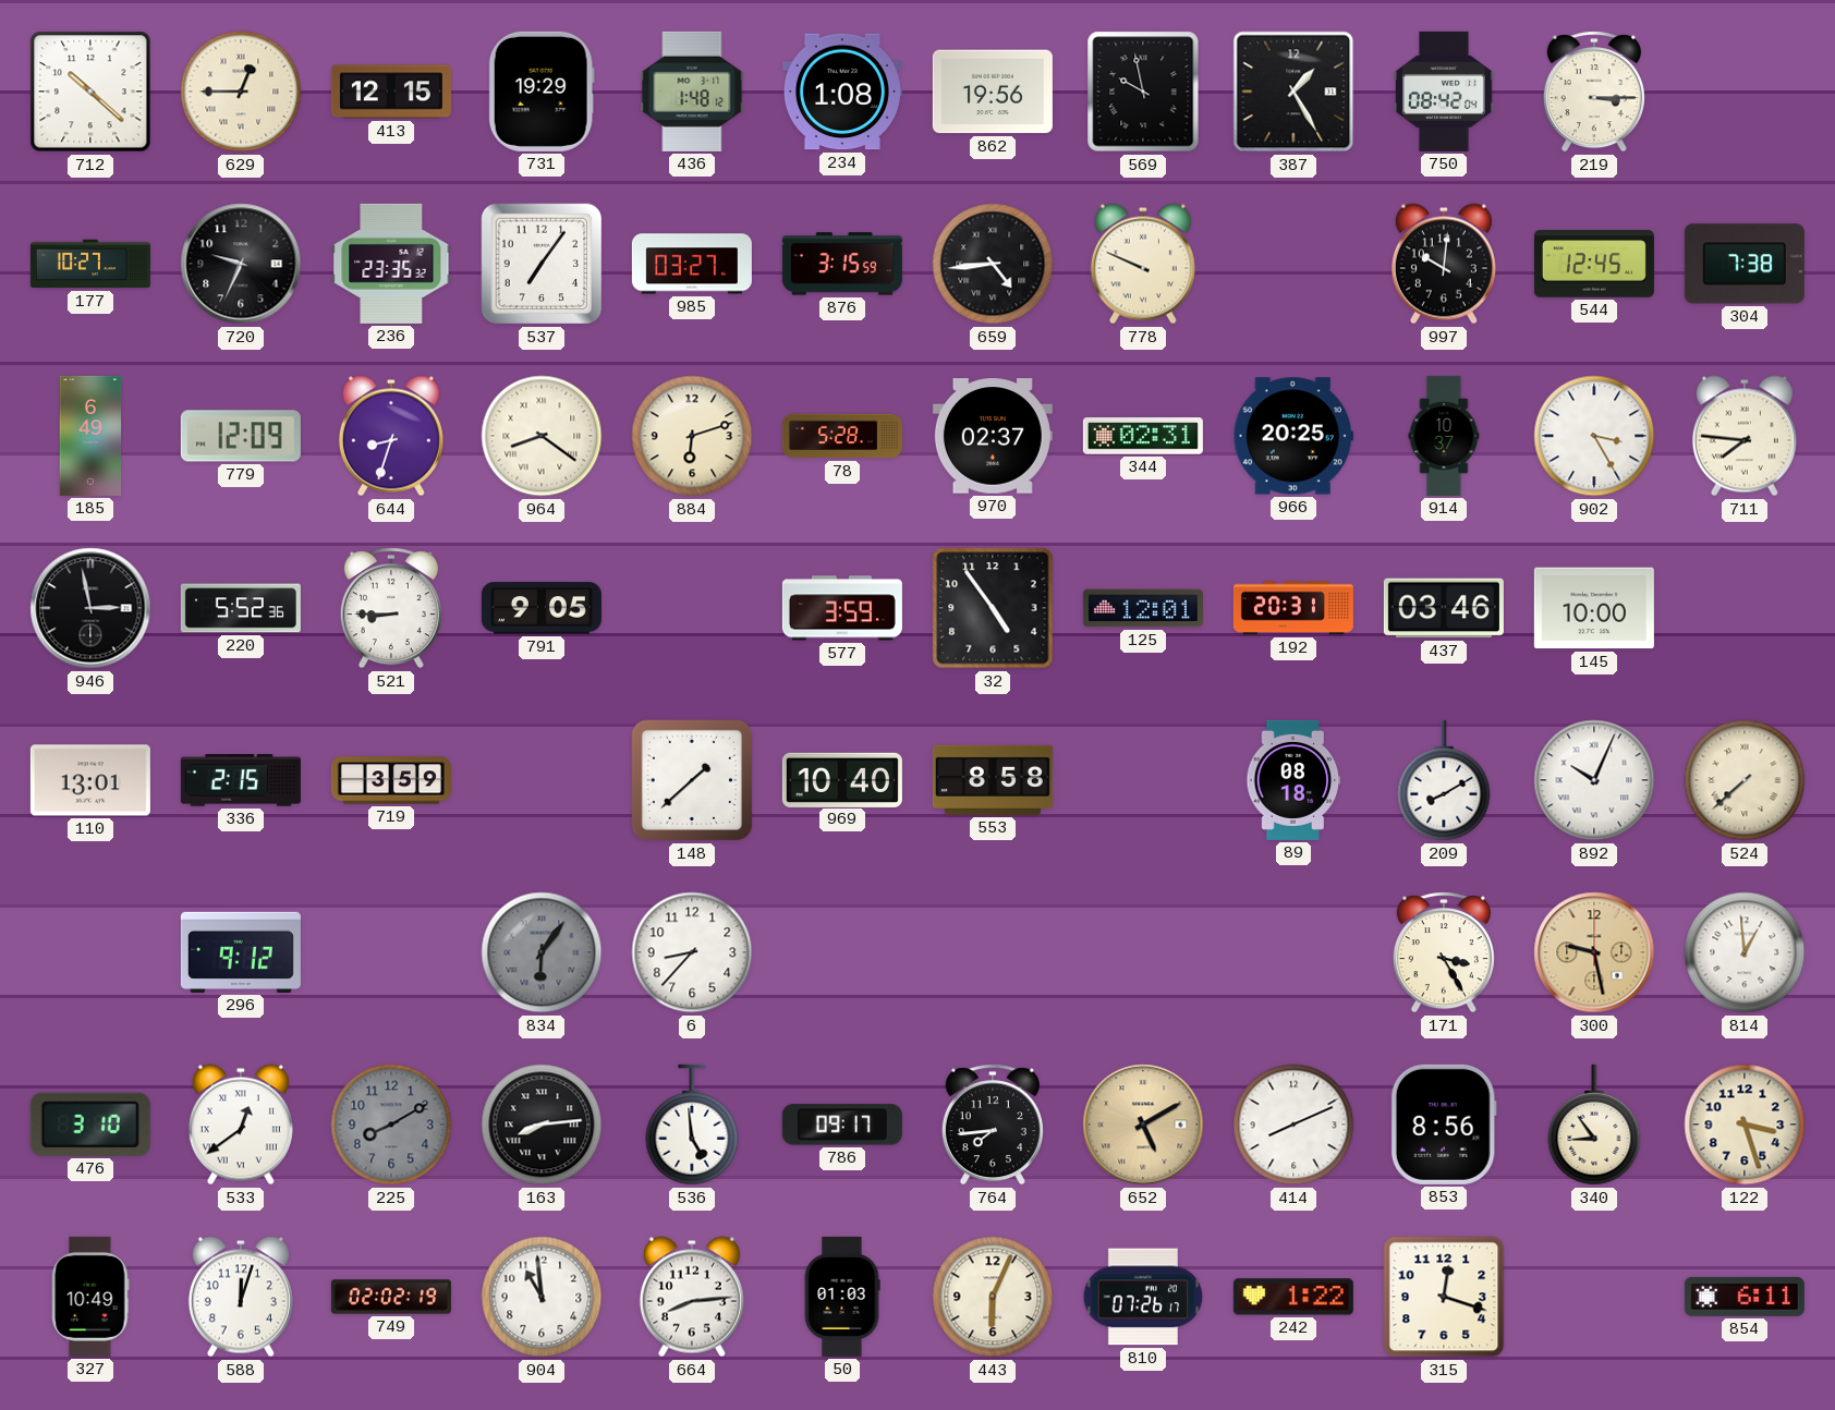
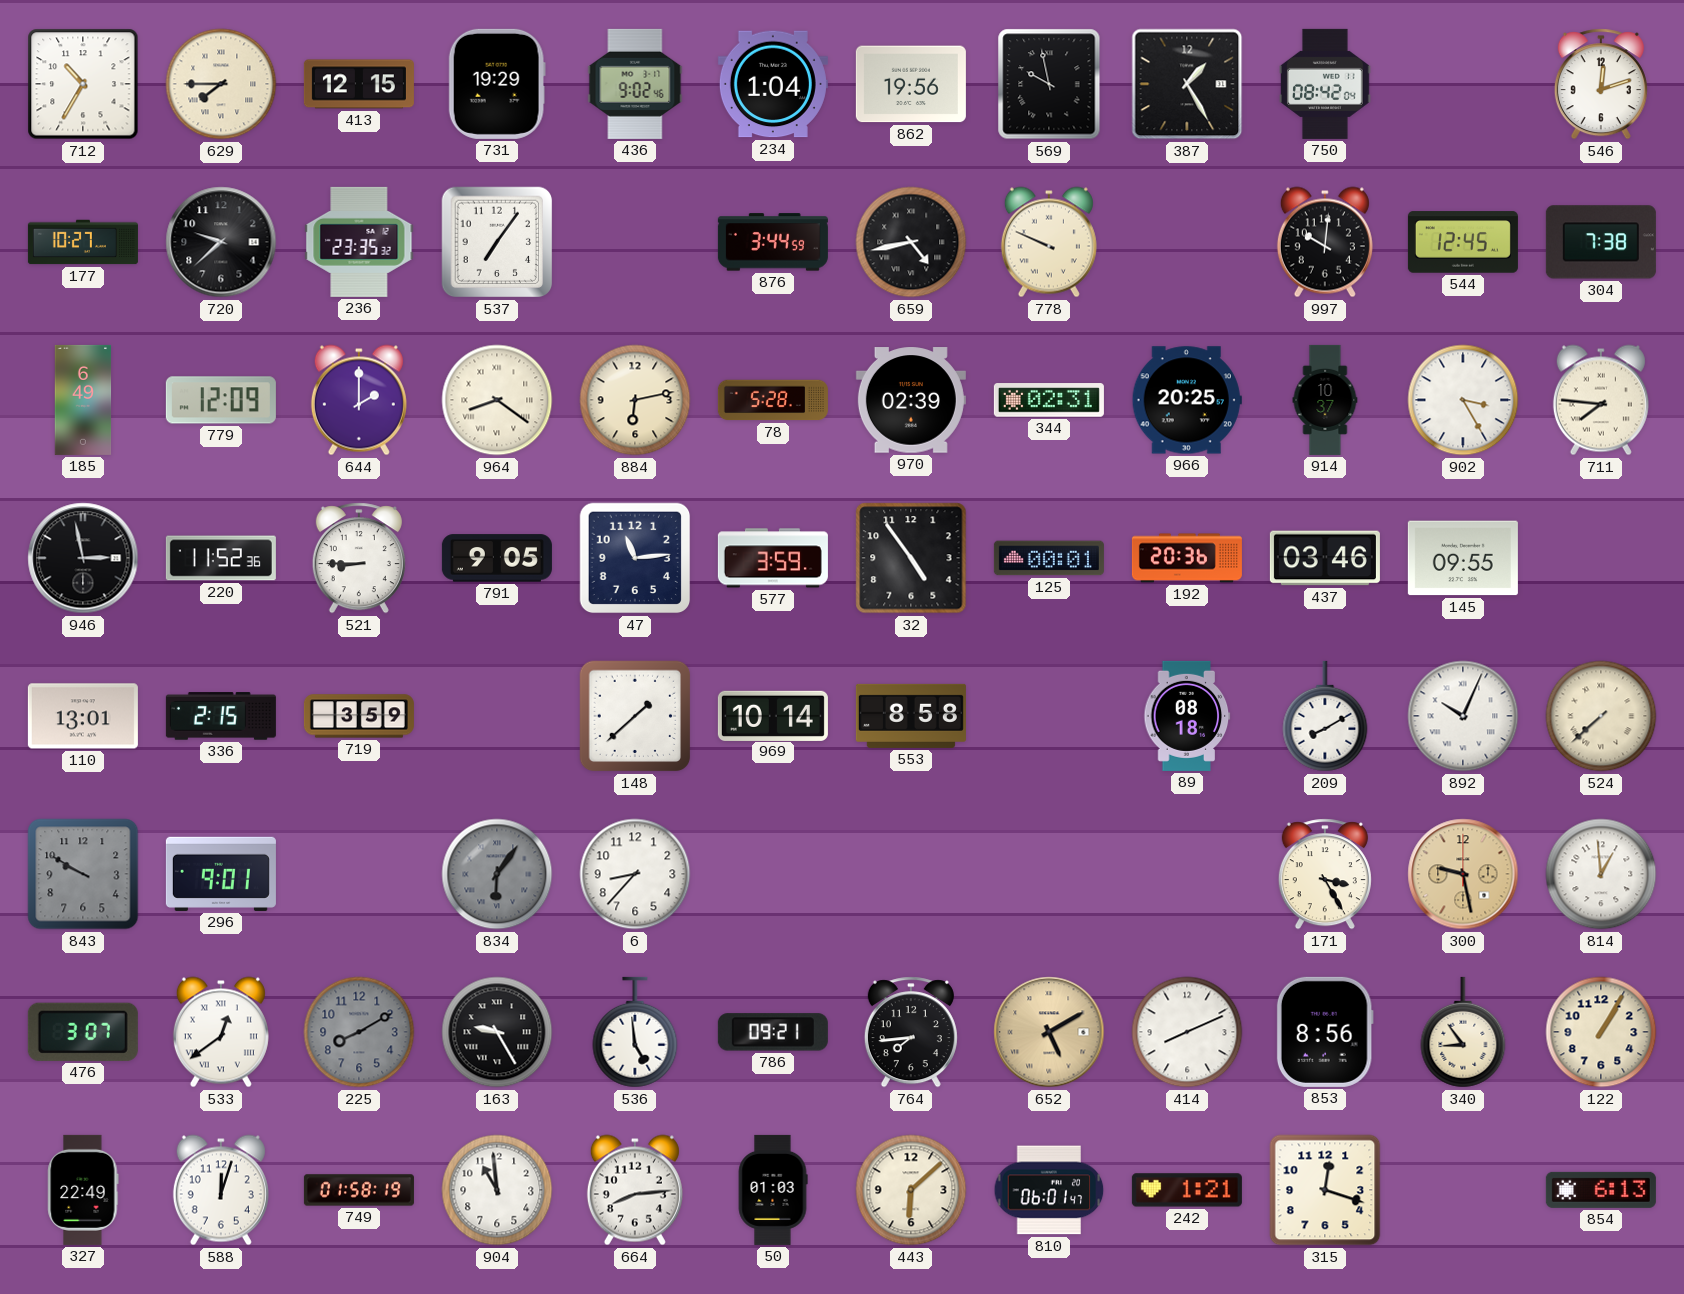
712: 10:22 -> 10:35
629: 12:45 -> 7:45
436: 1:48 -> 9:02
234: 1:08 -> 1:04
219: 3:15 -> none
546: none -> 12:12
720: 9:34 -> 9:38
985: 03:27 -> none
876: 3:15 -> 3:44
659: 4:44 -> 4:43
644: 8:33 -> 2:00
884: 6:12 -> 6:13
970: 02:37 -> 02:39
220: 5:52 -> 11:52
47: none -> 11:14
125: 12:01 -> 00:01
192: 20:31 -> 20:36
145: 10:00 -> 09:55
969: 10:40 -> 10:14
843: none -> 9:50
296: 9:12 -> 9:01
476: 3:10 -> 3:07
163: 8:14 -> 9:25
786: 09:17 -> 09:21
122: 3:27 -> 1:05
327: 10:49 -> 22:49
749: 02:02 -> 01:58
443: 6:04 -> 6:08
810: 07:26 -> 06:01
242: 1:22 -> 1:21
854: 6:11 -> 6:13
